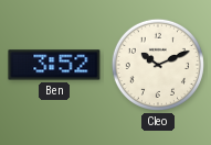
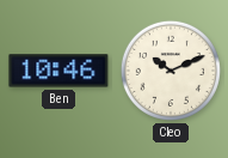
Ben: 3:52 -> 10:46
